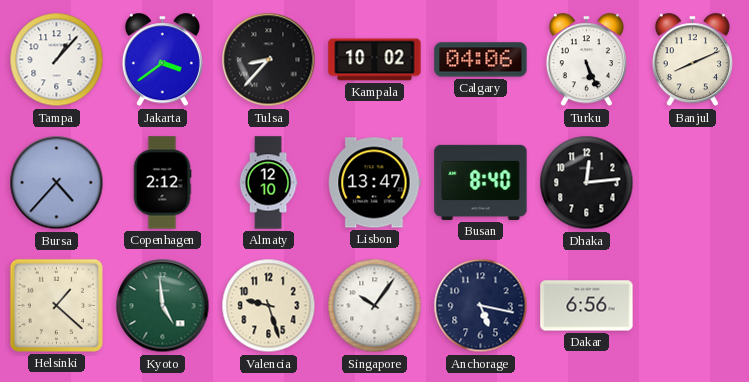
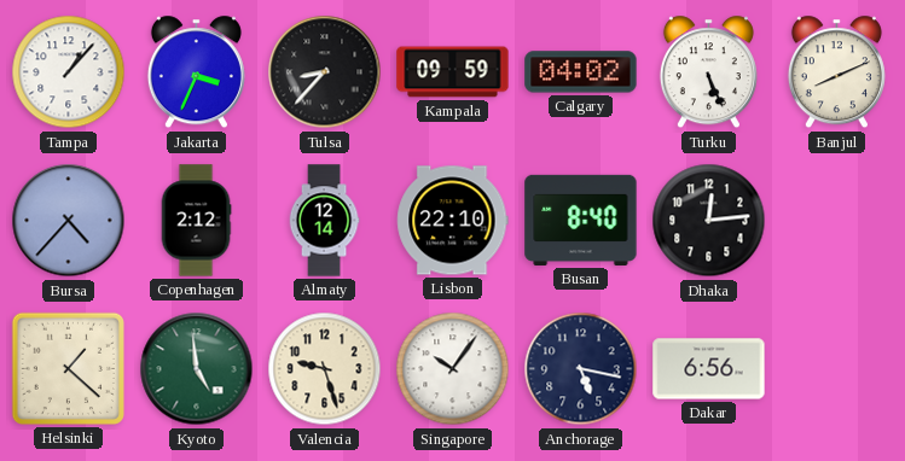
Jakarta: 3:39 -> 3:34
Kampala: 10:02 -> 09:59
Calgary: 04:06 -> 04:02
Almaty: 12:10 -> 12:14
Lisbon: 13:47 -> 22:10
